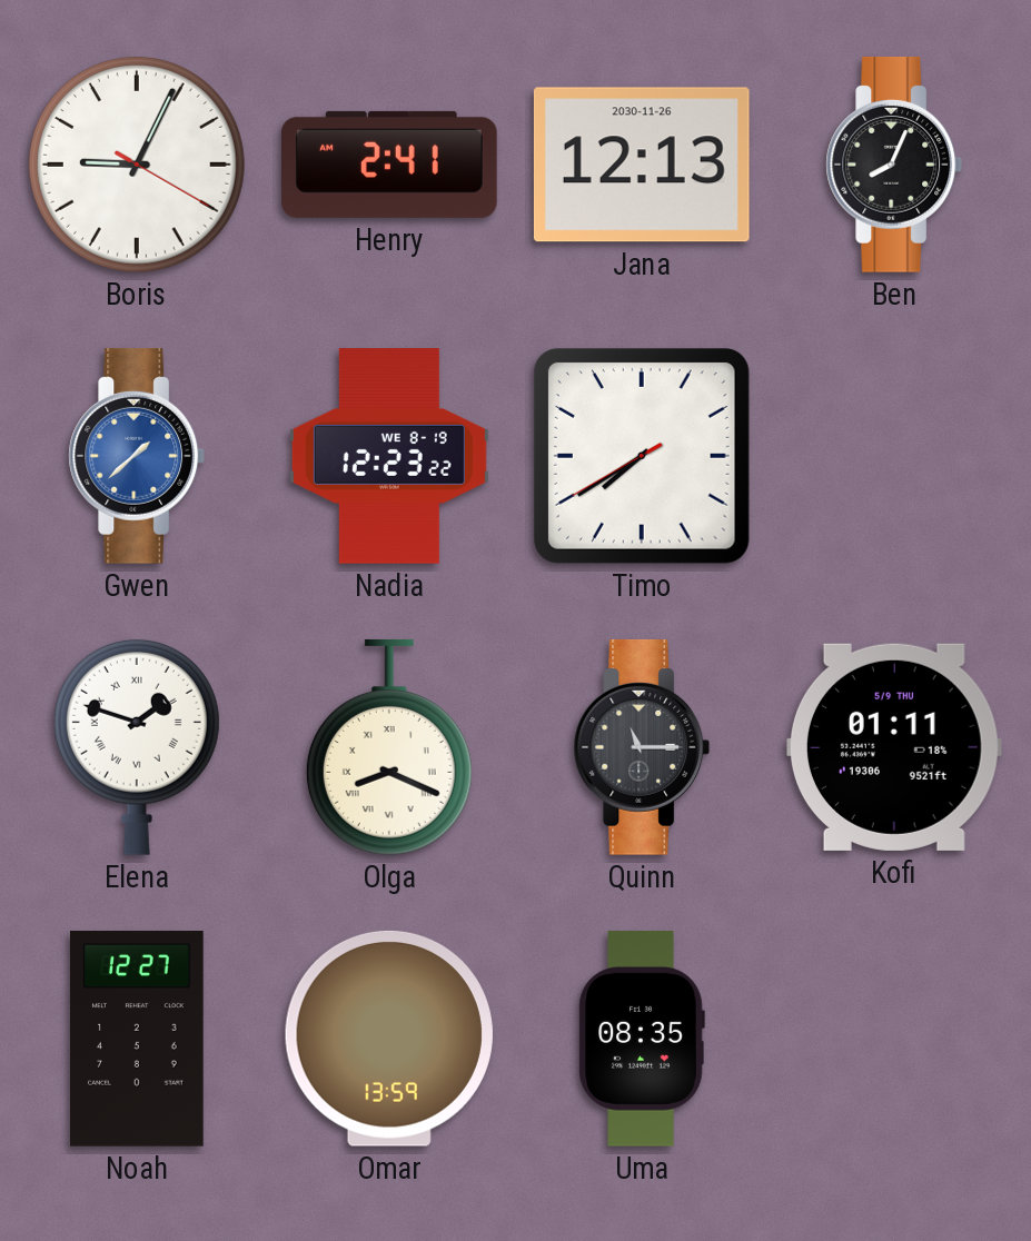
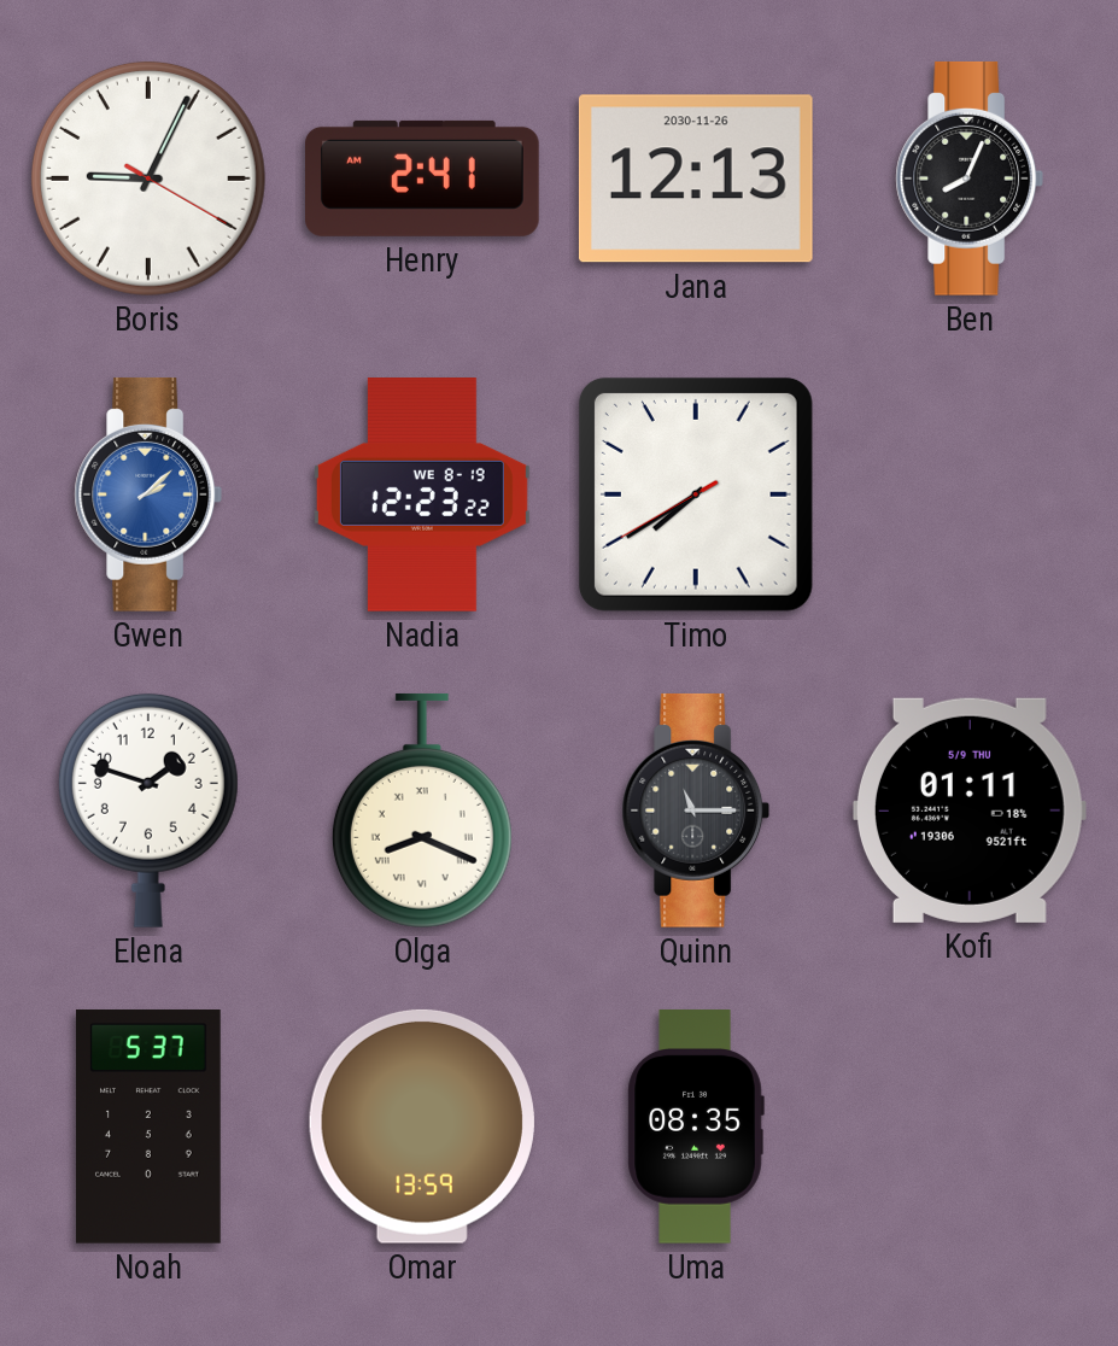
Gwen: 1:38 -> 2:08
Elena numerals: Roman -> Arabic
Noah: 12:27 -> 5:37
